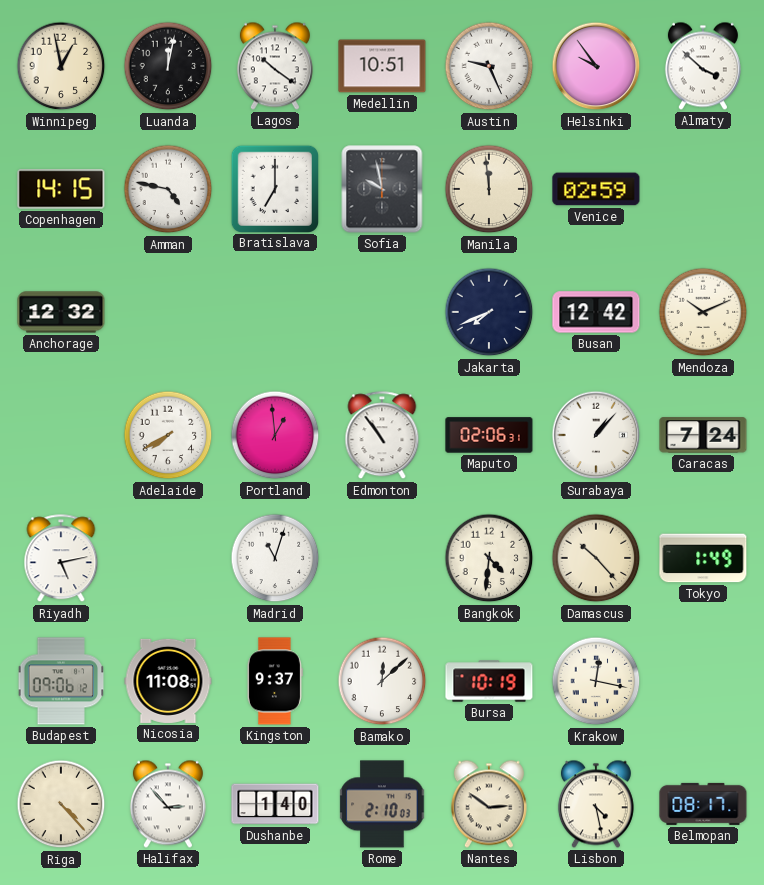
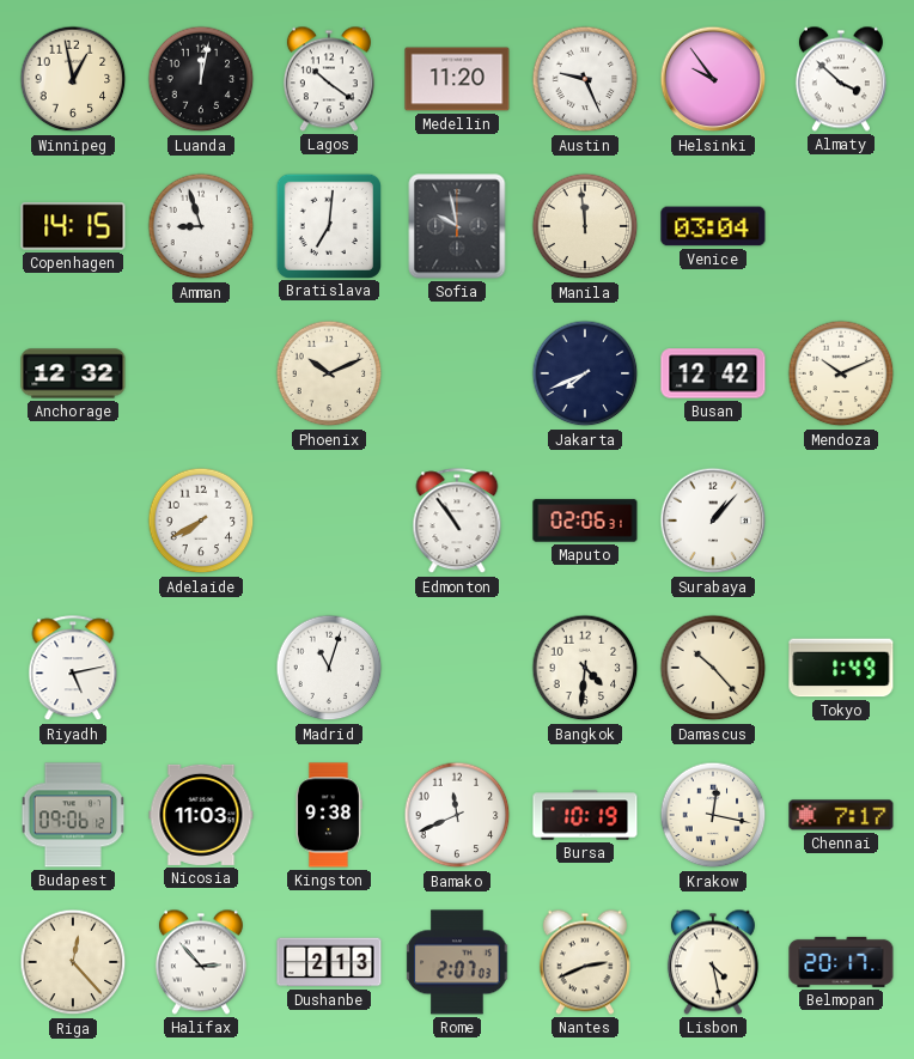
Medellin: 10:51 -> 11:20
Amman: 4:47 -> 8:57
Bratislava: 7:00 -> 7:01
Venice: 02:59 -> 03:04
Phoenix: none -> 10:11
Portland: 12:59 -> none
Caracas: 7:24 -> none
Nicosia: 11:08 -> 11:03
Kingston: 9:37 -> 9:38
Bamako: 12:08 -> 11:41
Chennai: none -> 7:17
Riga: 4:23 -> 12:23
Dushanbe: 1:40 -> 2:13
Rome: 2:10 -> 2:07
Nantes: 2:51 -> 2:41
Belmopan: 08:17 -> 20:17
